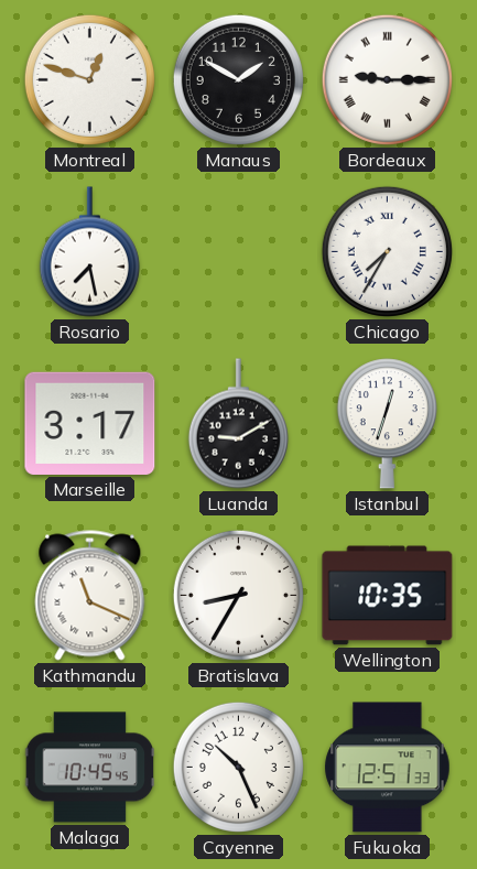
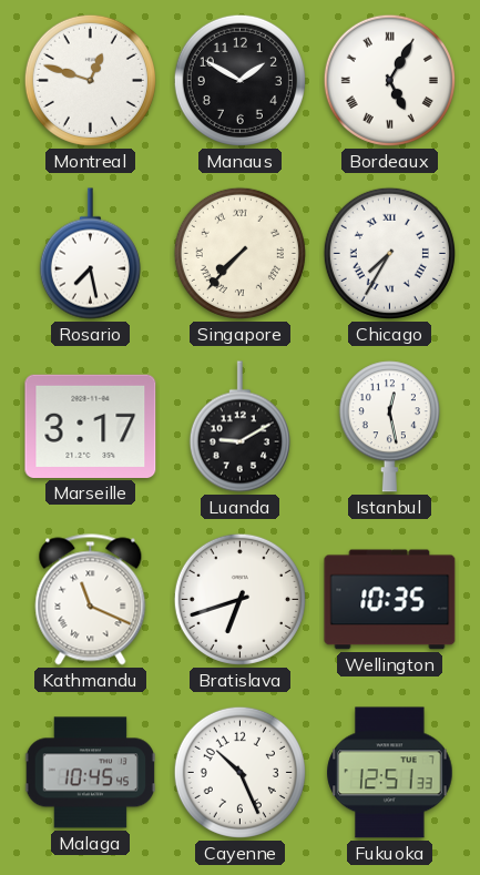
Bordeaux: 9:15 -> 5:05
Singapore: none -> 7:37
Istanbul: 12:33 -> 12:28
Bratislava: 8:35 -> 6:42
